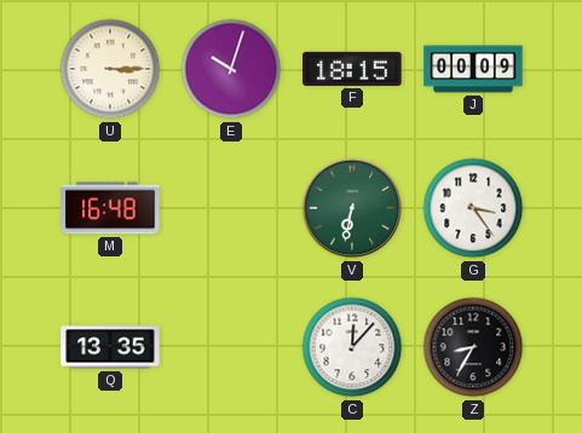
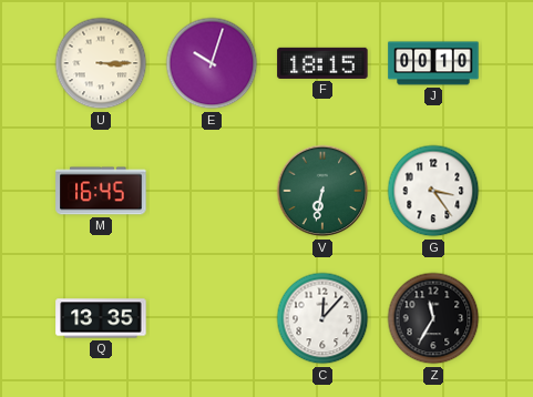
J: 00:09 -> 00:10
M: 16:48 -> 16:45
Z: 8:35 -> 11:35
